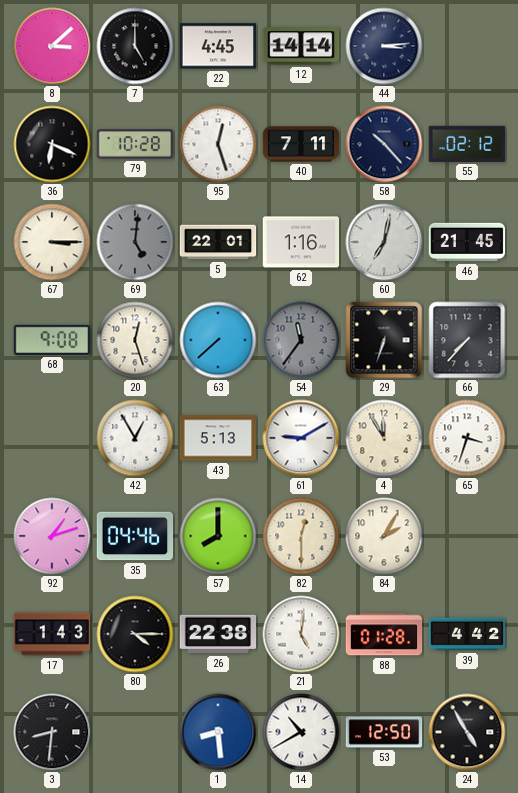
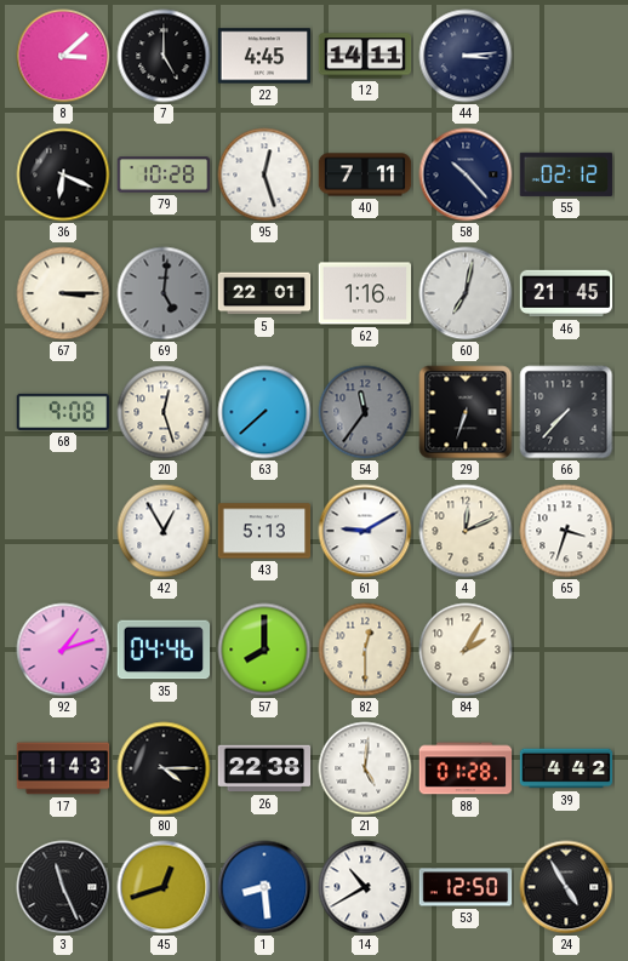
12: 14:14 -> 14:11
4: 11:55 -> 12:11
3: 8:31 -> 11:26
45: none -> 12:42
